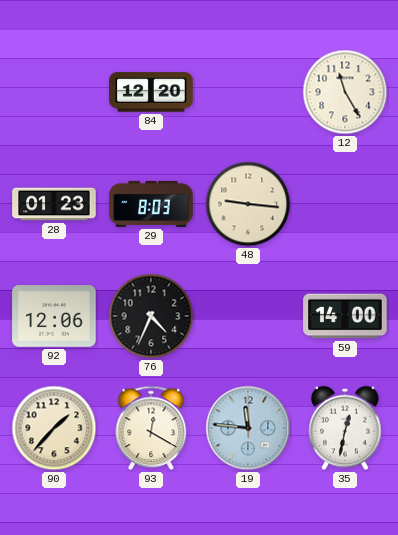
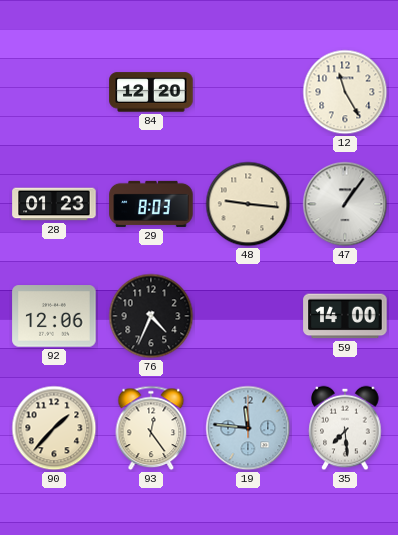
47: none -> 1:06
93: 12:20 -> 12:24
35: 12:32 -> 7:29
